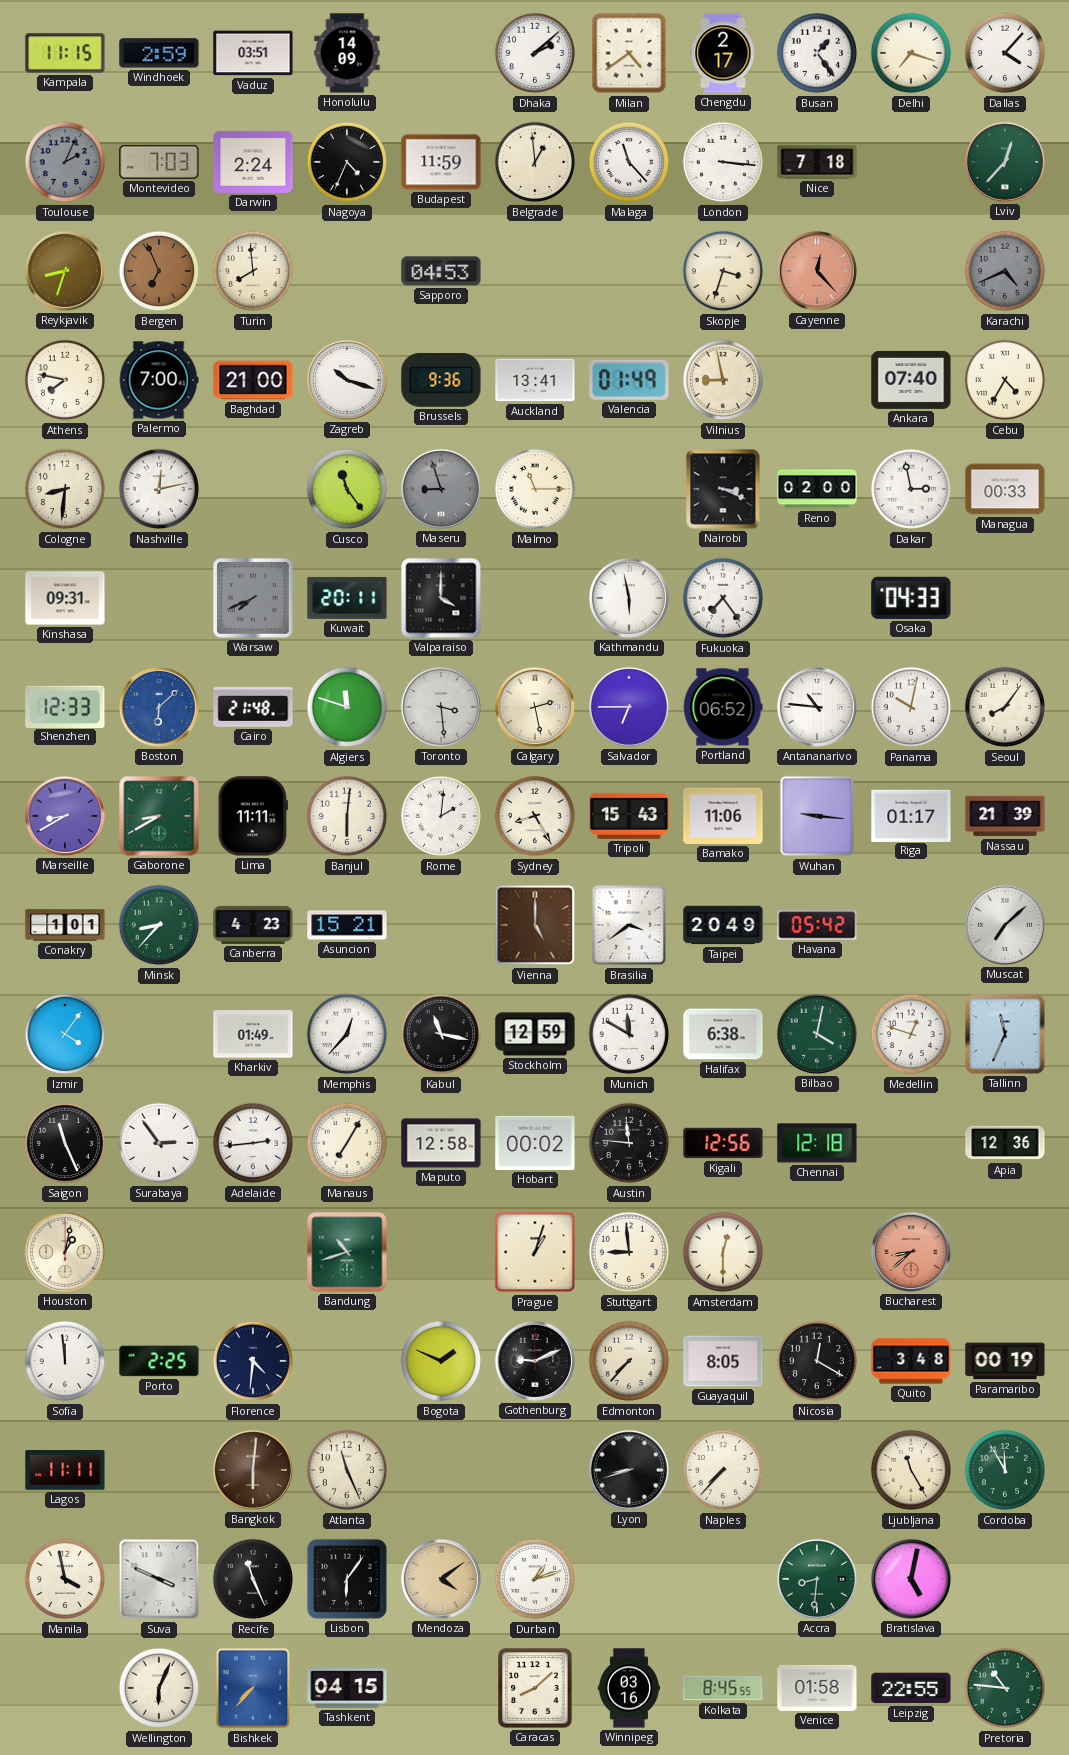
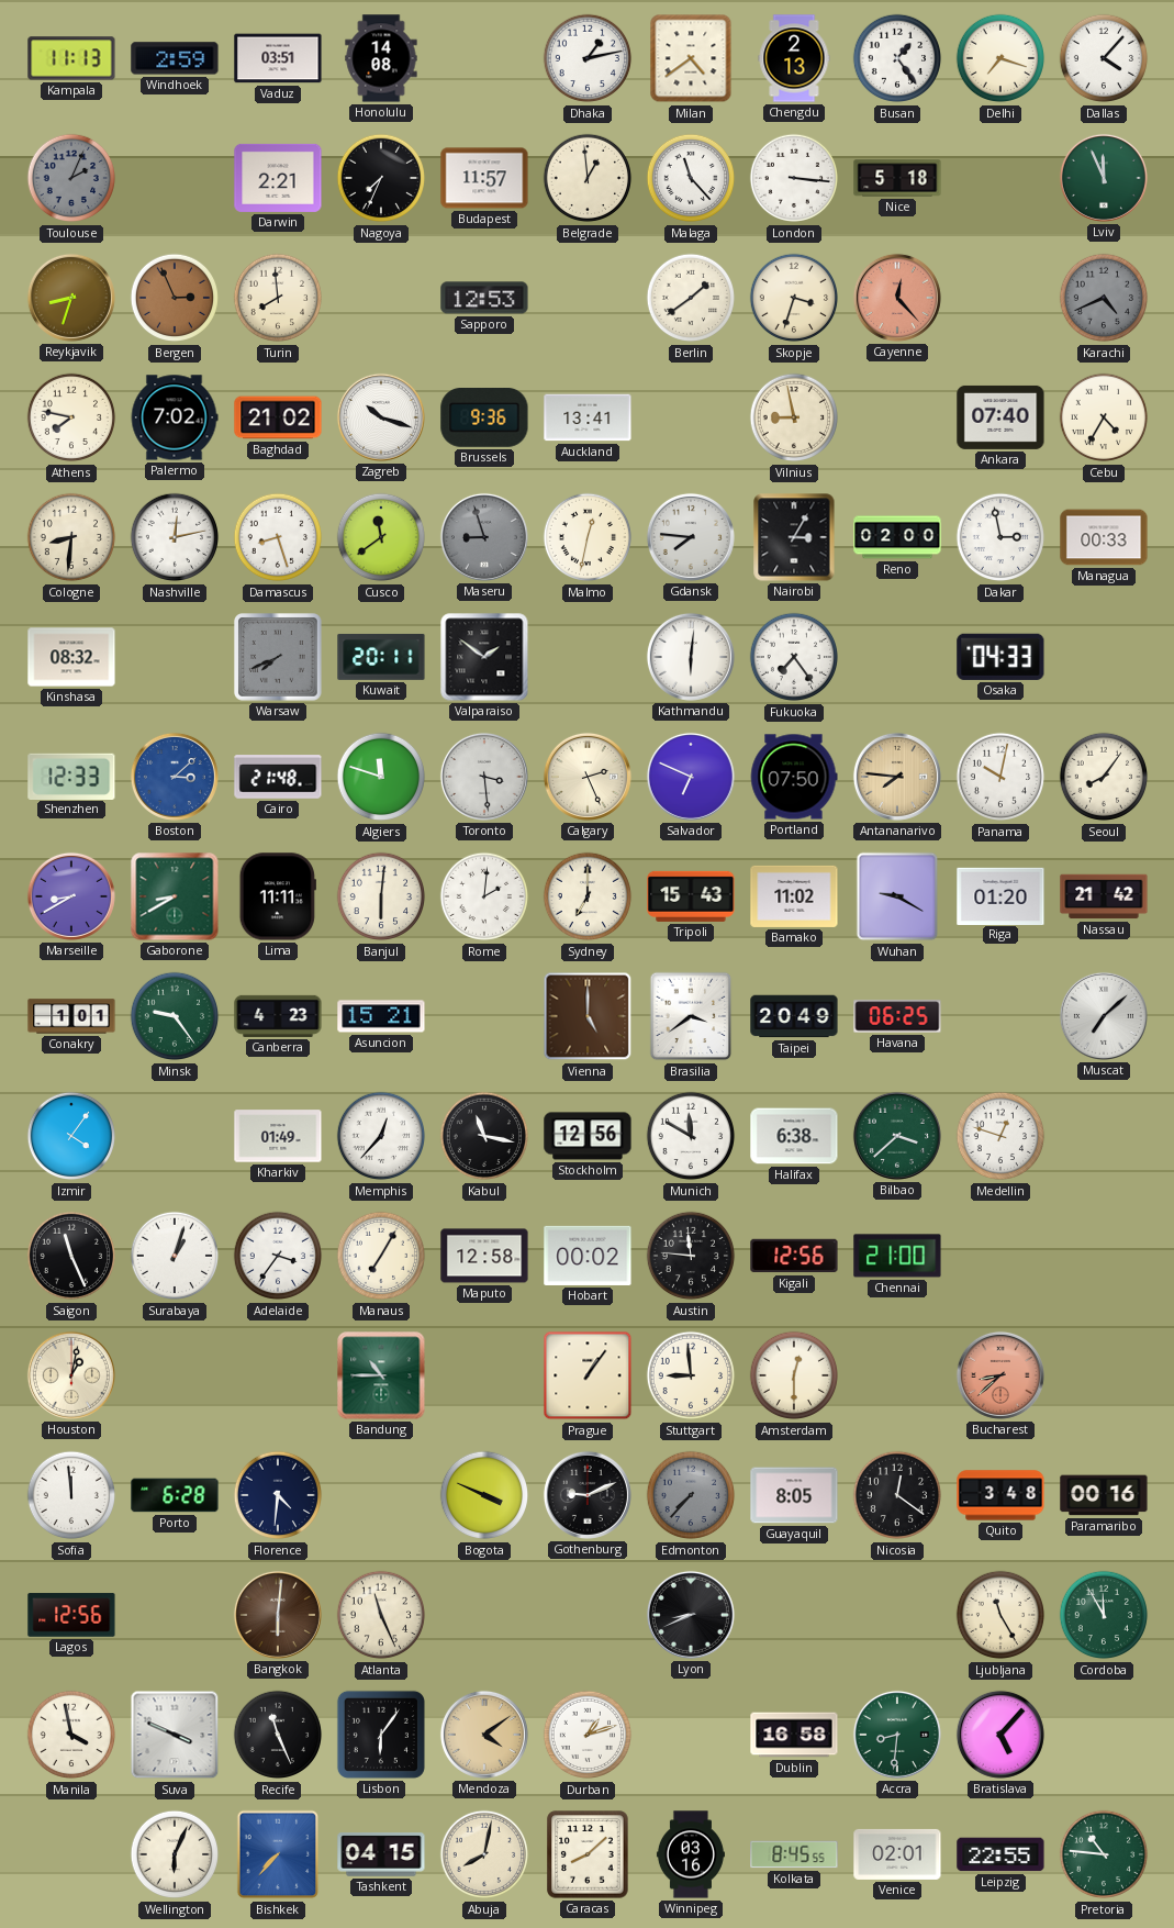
Kampala: 11:15 -> 11:13
Honolulu: 14:09 -> 14:08
Dhaka: 2:08 -> 1:13
Chengdu: 2:17 -> 2:13
Montevideo: 7:03 -> none
Darwin: 2:24 -> 2:21
Nagoya: 4:34 -> 7:34
Budapest: 11:59 -> 11:57
Nice: 7:18 -> 5:18
Lviv: 12:37 -> 11:56
Bergen: 6:56 -> 2:56
Sapporo: 04:53 -> 12:53
Berlin: none -> 1:39
Palermo: 7:00 -> 7:02
Baghdad: 21:00 -> 21:02
Valencia: 01:49 -> none
Damascus: none -> 8:27
Cusco: 11:24 -> 11:39
Malmo: 11:15 -> 12:32
Gdansk: none -> 7:46
Nairobi: 3:19 -> 3:05
Kinshasa: 09:31 -> 08:32
Valparaiso: 4:00 -> 1:51
Kathmandu: 5:58 -> 6:01
Boston: 6:08 -> 3:08
Calgary: 2:28 -> 2:26
Salvador: 6:45 -> 6:49
Portland: 06:52 -> 07:50
Antananarivo: 10:46 -> 7:46
Antananarivo dial: white -> champagne
Sydney: 8:25 -> 7:00
Bamako: 11:06 -> 11:02
Wuhan: 9:16 -> 9:20
Riga: 01:17 -> 01:20
Nassau: 21:39 -> 21:42
Minsk: 8:37 -> 9:24
Havana: 05:42 -> 06:25
Stockholm: 12:59 -> 12:56
Bilbao: 4:02 -> 3:38
Tallinn: 11:34 -> none
Surabaya: 2:54 -> 1:03
Adelaide: 2:44 -> 3:36
Chennai: 12:18 -> 21:00
Apia: 12:36 -> none
Bandung: 10:42 -> 10:45
Prague: 1:03 -> 1:06
Porto: 2:25 -> 6:28
Bogota: 1:49 -> 3:49
Edmonton dial: cream -> grey
Nicosia: 12:20 -> 12:21
Paramaribo: 00:19 -> 00:16
Lagos: 11:11 -> 12:56
Lyon: 8:42 -> 8:41
Naples: 7:37 -> none
Dublin: none -> 16:58
Bratislava: 5:02 -> 5:07
Abuja: none -> 8:02
Venice: 01:58 -> 02:01
